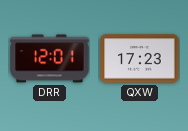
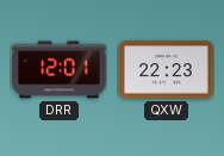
QXW: 17:23 -> 22:23
